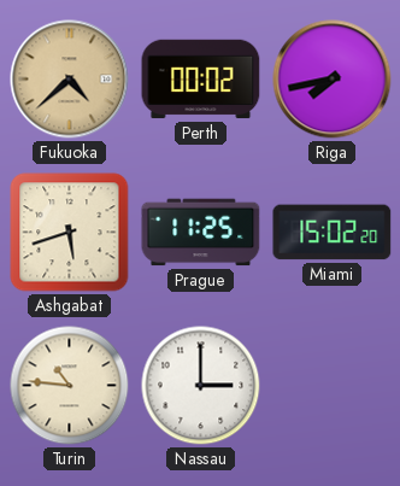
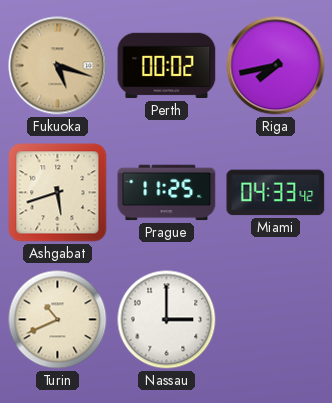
Fukuoka: 4:38 -> 5:18
Miami: 15:02 -> 04:33
Turin: 10:46 -> 10:41
